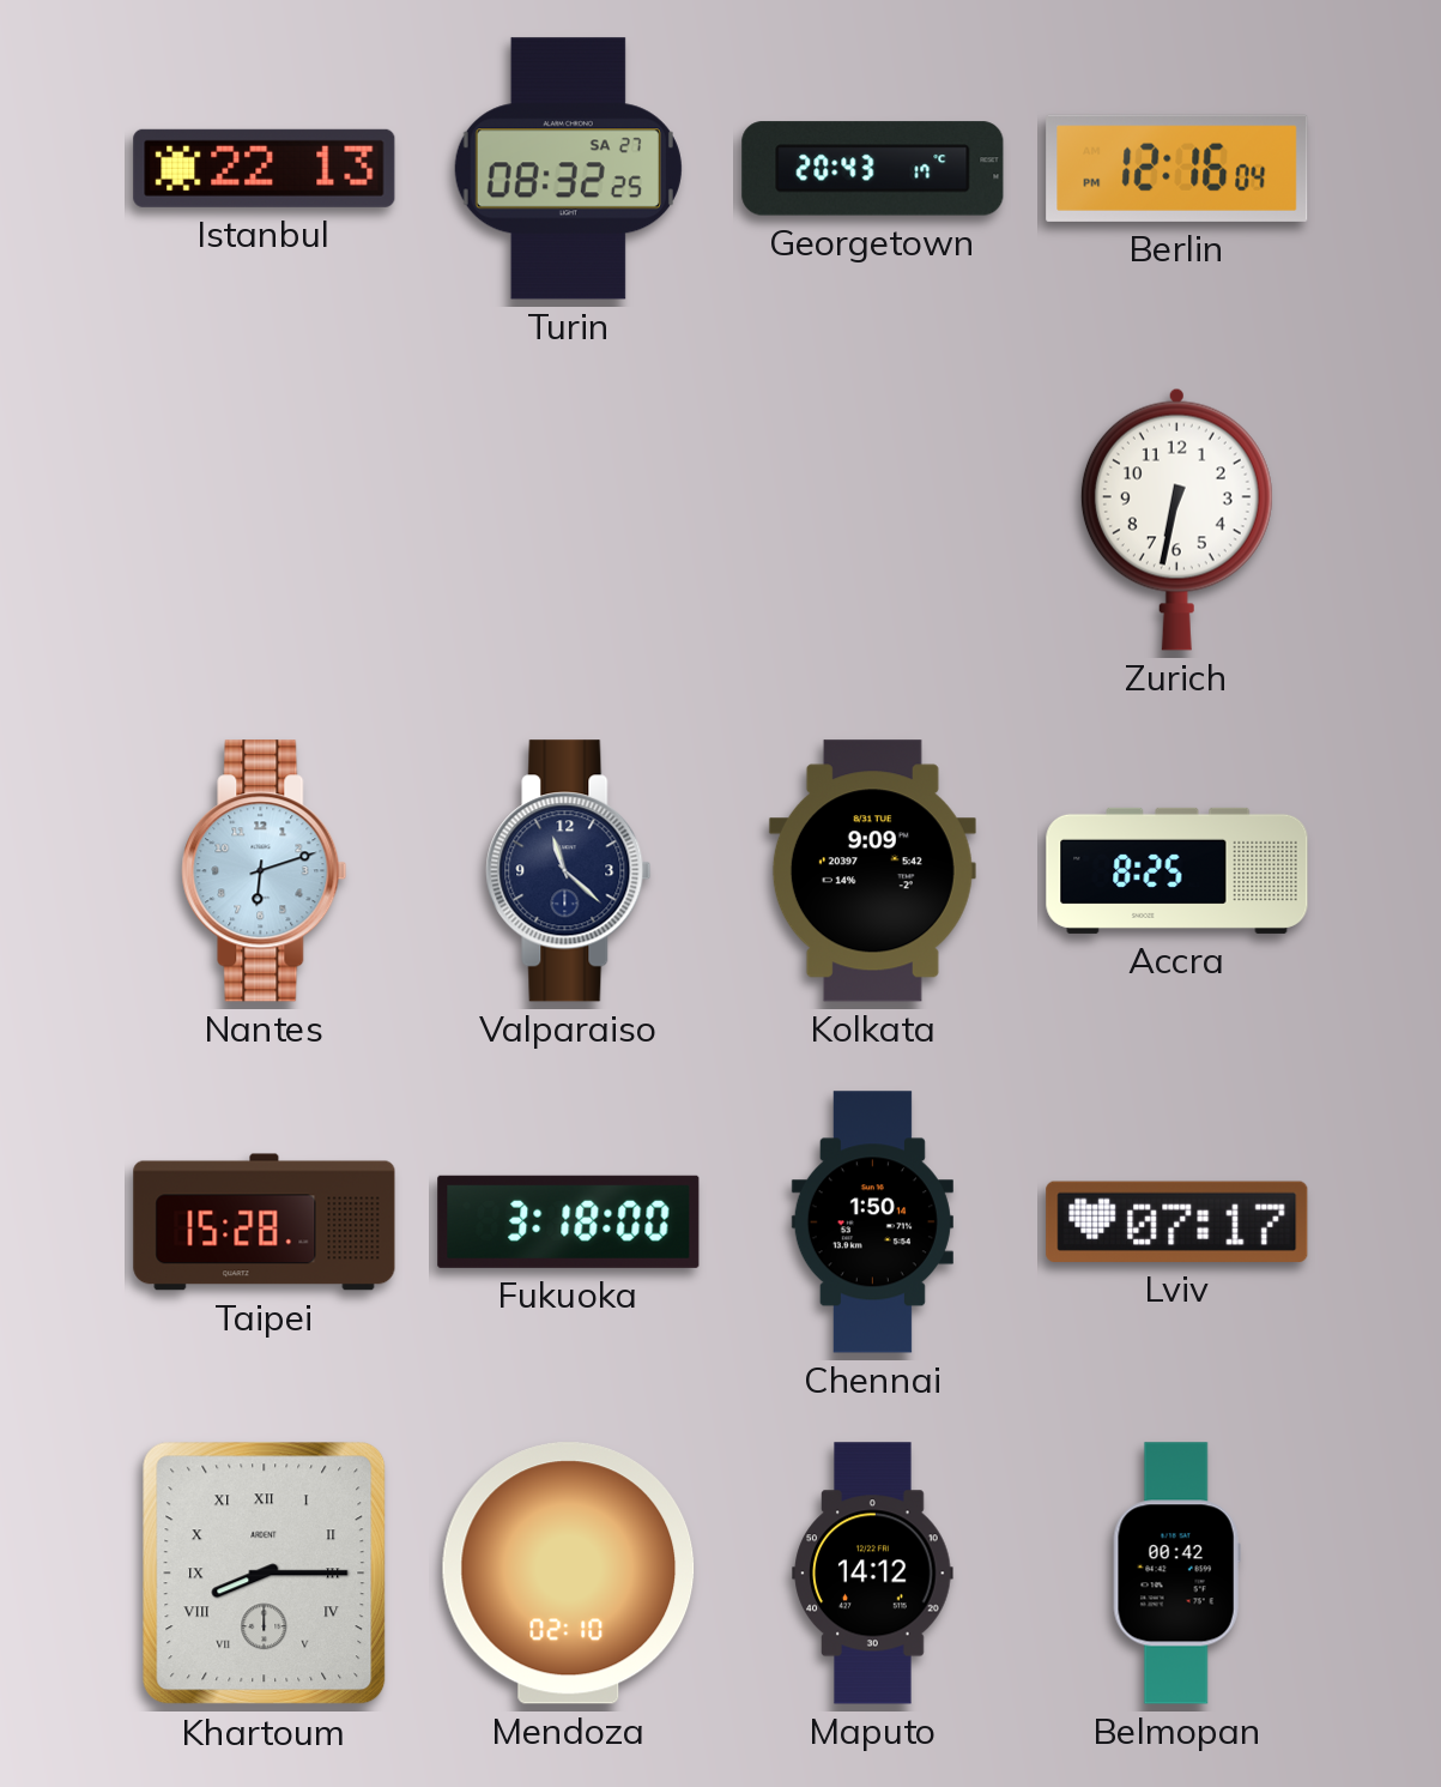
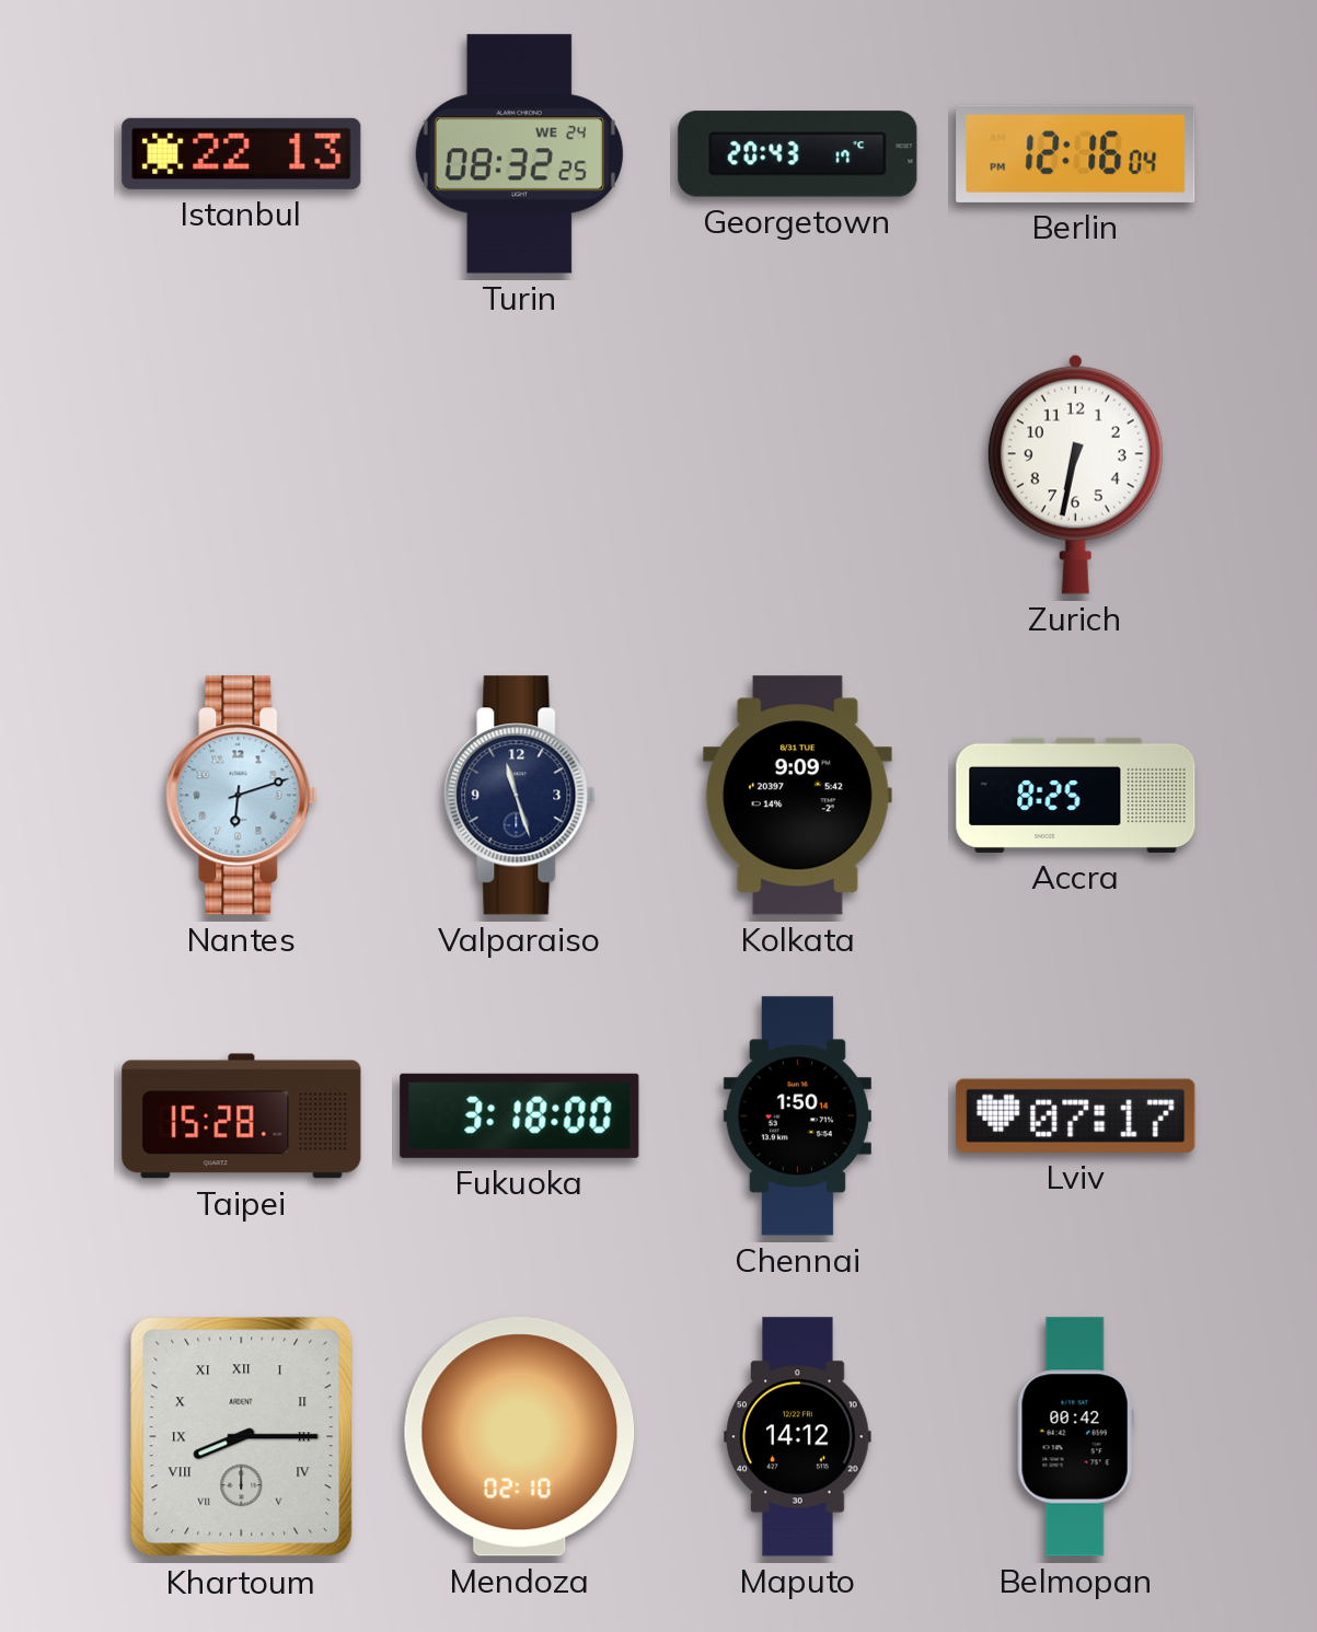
Turin date: SA 27 -> WE 24
Valparaiso: 11:22 -> 11:27
